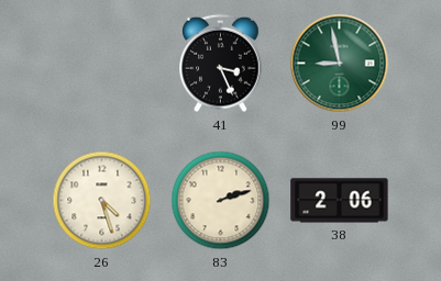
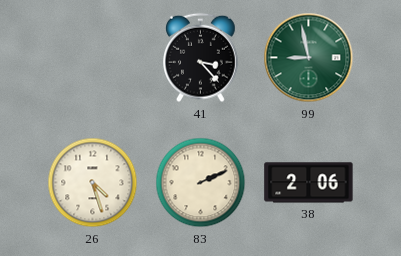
41: 3:26 -> 3:23
83: 2:12 -> 2:11
